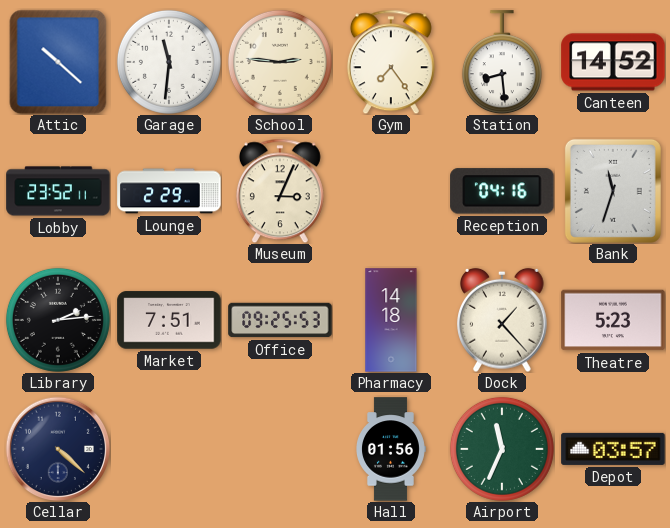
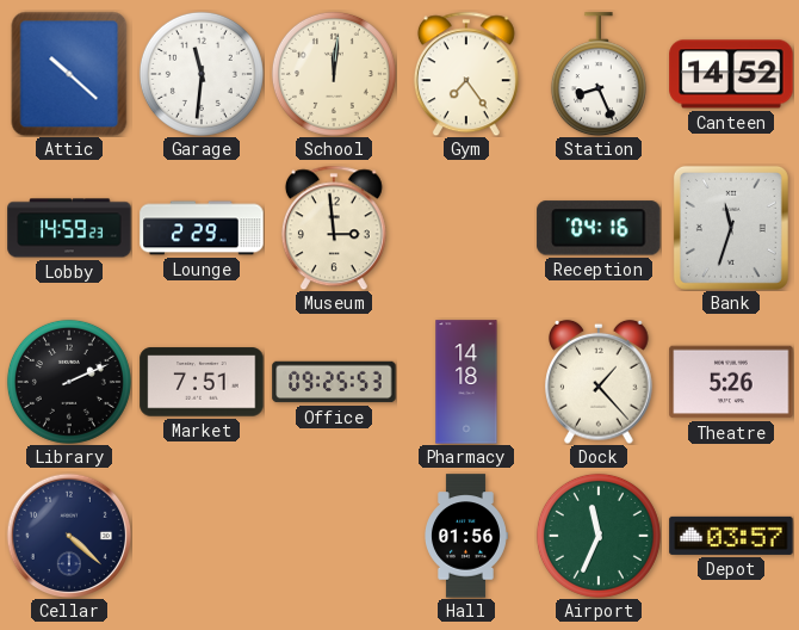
School: 2:46 -> 12:01
Station: 8:29 -> 8:26
Lobby: 23:52 -> 14:59
Museum: 3:04 -> 2:59
Library: 2:14 -> 2:11
Theatre: 5:23 -> 5:26
